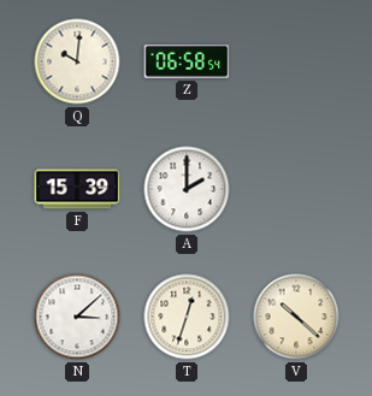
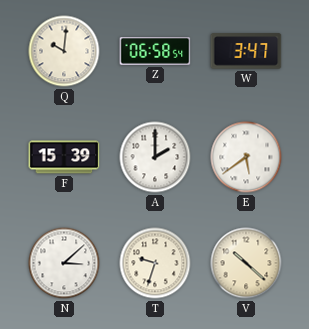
W: none -> 3:47
E: none -> 5:39
T: 12:33 -> 9:33
